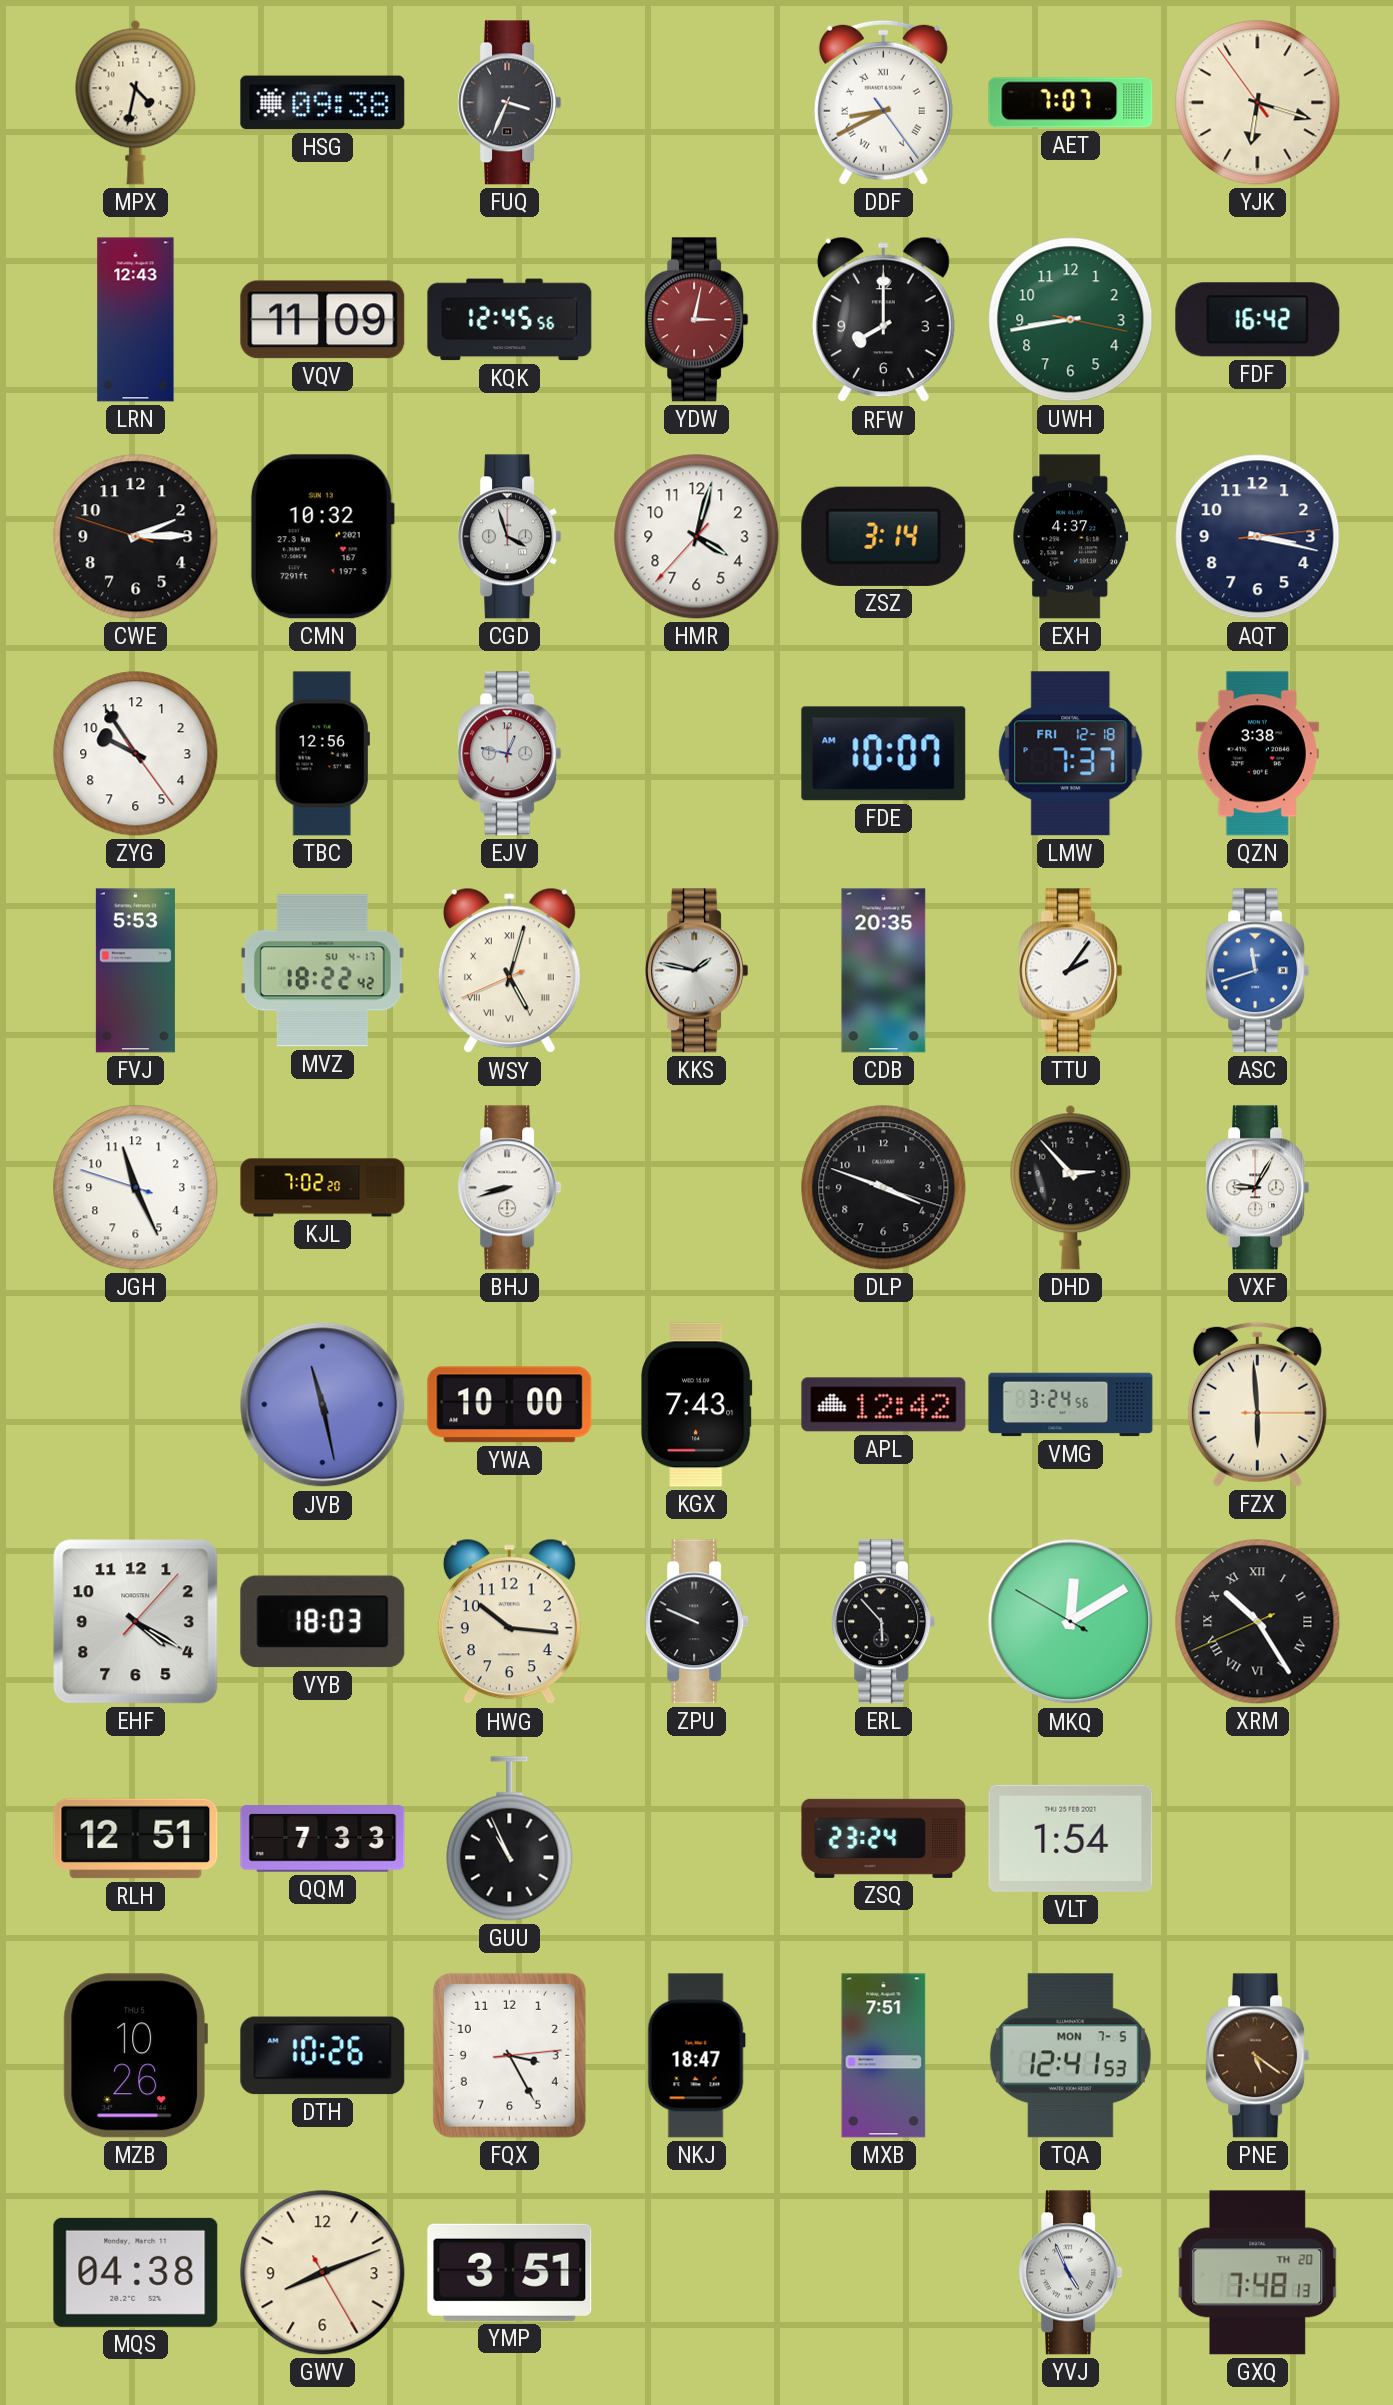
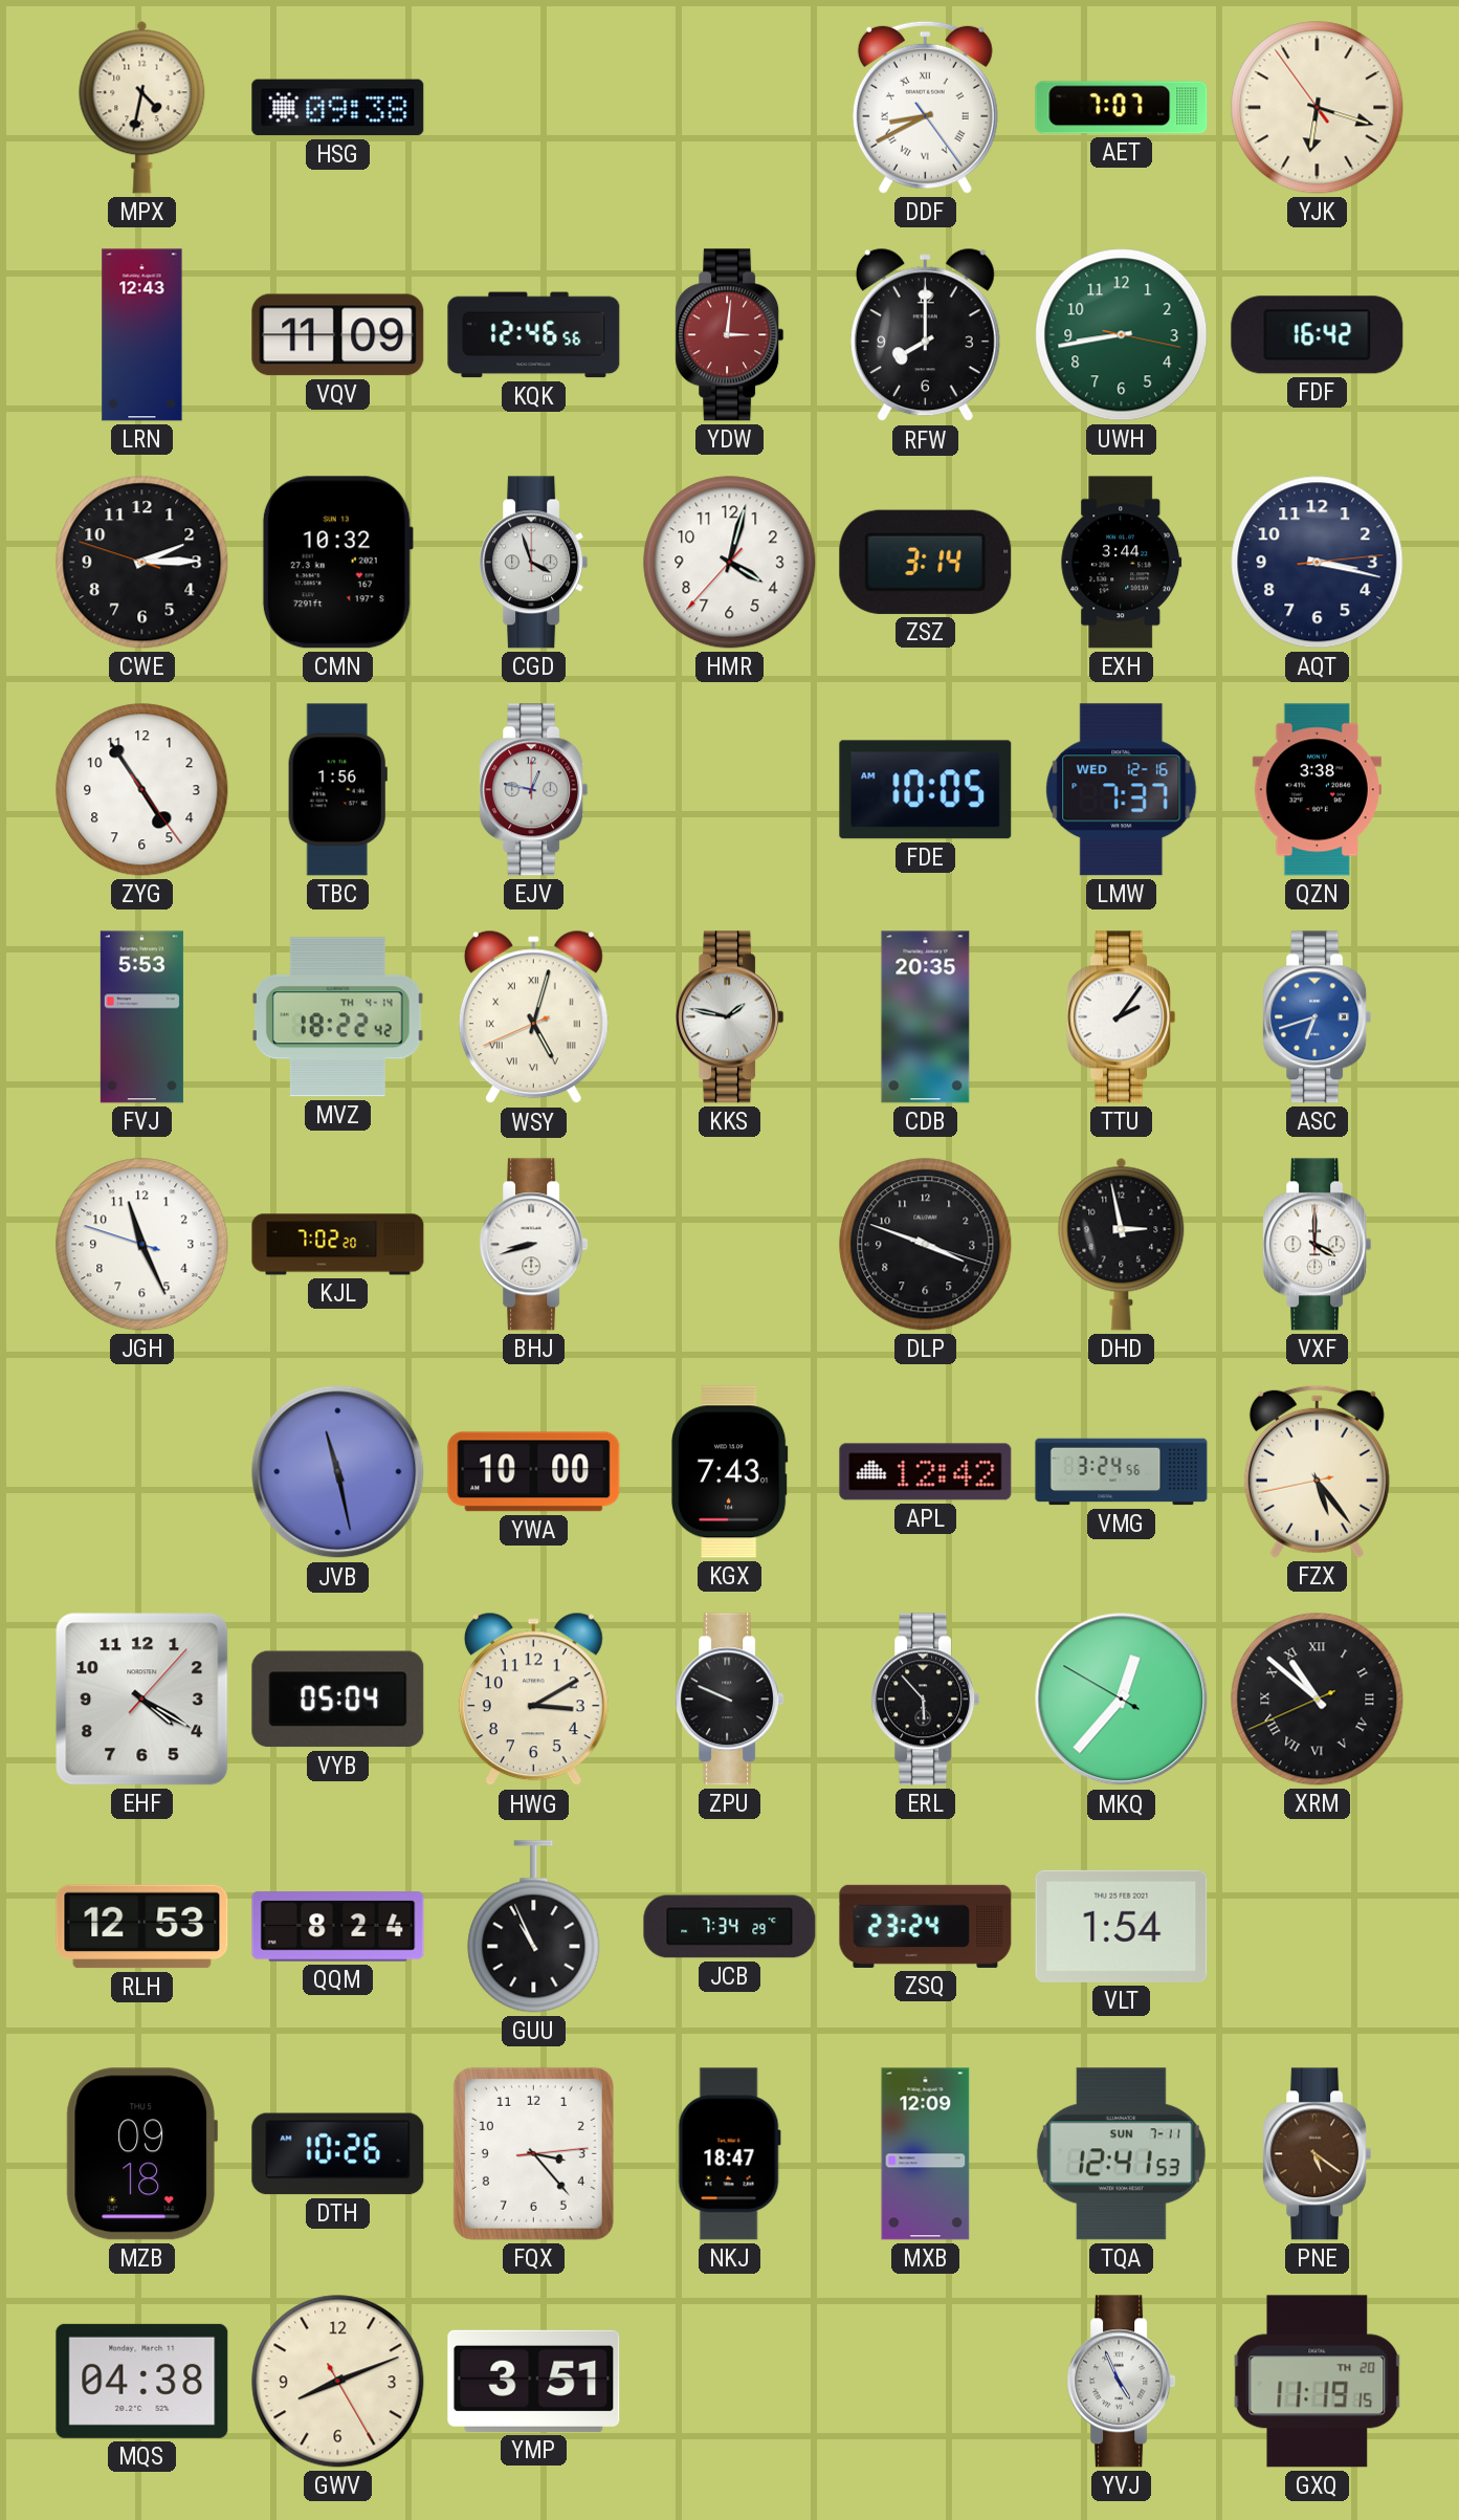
FUQ: 3:34 -> none
KQK: 12:45 -> 12:46
YDW: 3:02 -> 3:01
EXH: 4:37 -> 3:44
ZYG: 9:54 -> 4:54
TBC: 12:56 -> 1:56
FDE: 10:07 -> 10:05
LMW date: FRI 12-18 -> WED 12-16
MVZ date: SU 4-17 -> TH 4-14
ASC: 11:42 -> 6:42
DHD: 2:53 -> 2:58
VXF: 9:05 -> 4:00
FZX: 5:59 -> 5:23
VYB: 18:03 -> 05:04
HWG: 10:16 -> 3:10
MKQ: 12:09 -> 12:36
XRM: 10:24 -> 10:51
RLH: 12:51 -> 12:53
QQM: 7:33 -> 8:24
JCB: none -> 7:34
MZB: 10:26 -> 09:18
FQX: 3:25 -> 3:23
MXB: 7:51 -> 12:09
TQA date: MON 7-5 -> SUN 7-11
GXQ: 7:48 -> 11:19
